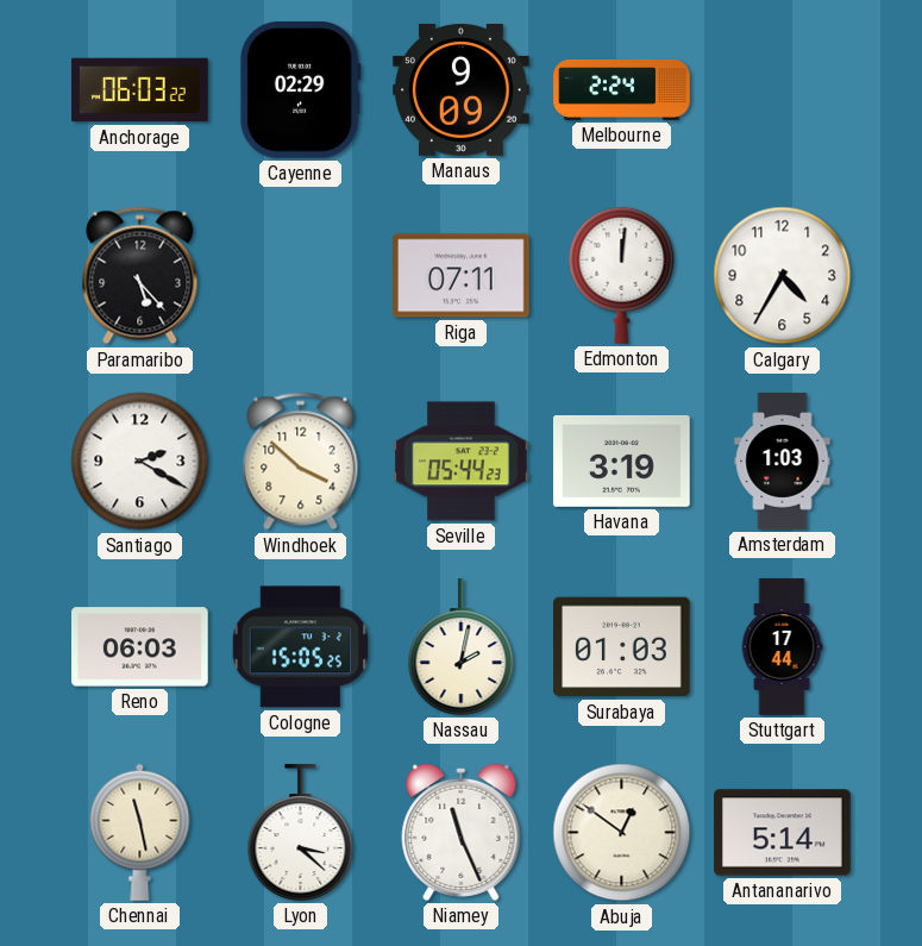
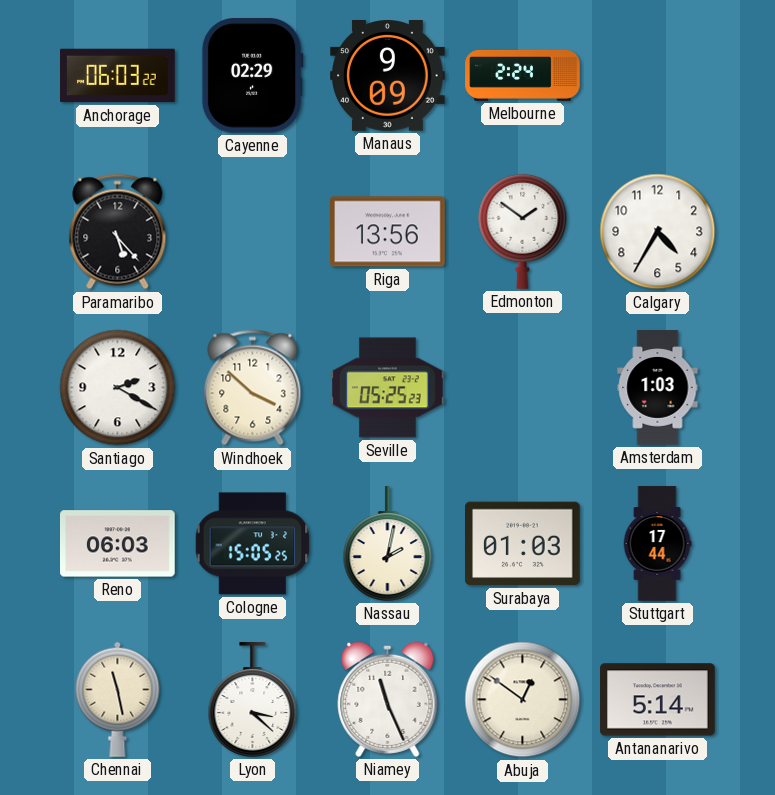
Riga: 07:11 -> 13:56
Edmonton: 12:01 -> 1:51
Seville: 05:44 -> 05:25
Havana: 3:19 -> none
